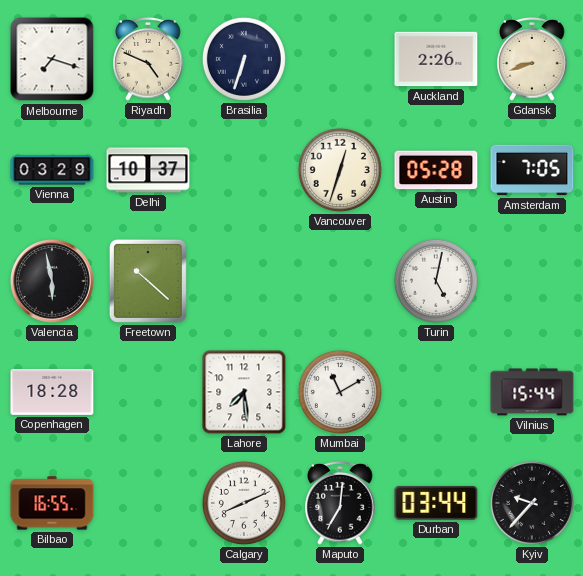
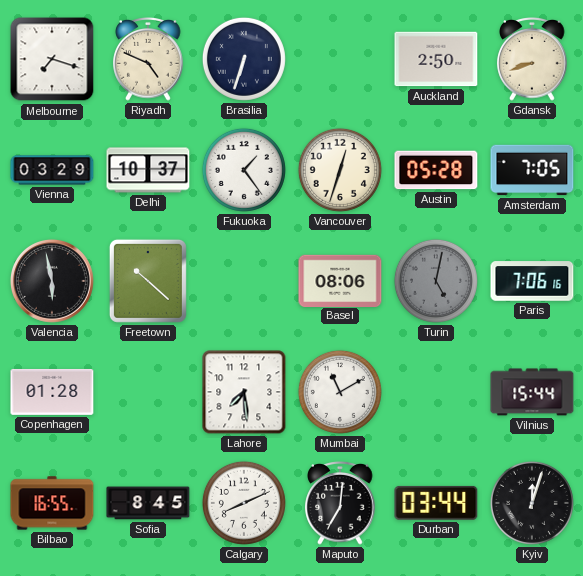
Auckland: 2:26 -> 2:50
Fukuoka: none -> 1:24
Basel: none -> 08:06
Turin dial: white -> grey
Paris: none -> 7:06
Copenhagen: 18:28 -> 01:28
Sofia: none -> 8:45
Kyiv: 9:37 -> 12:03
